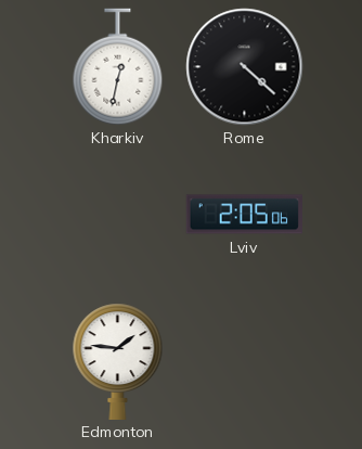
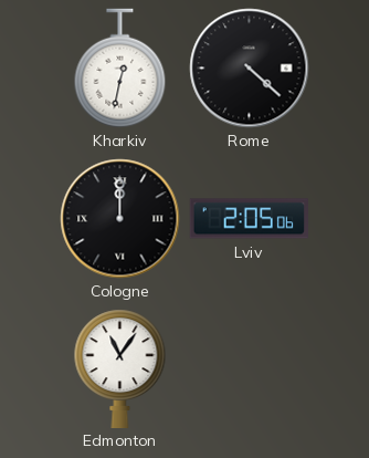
Cologne: none -> 12:00
Edmonton: 1:46 -> 11:06
